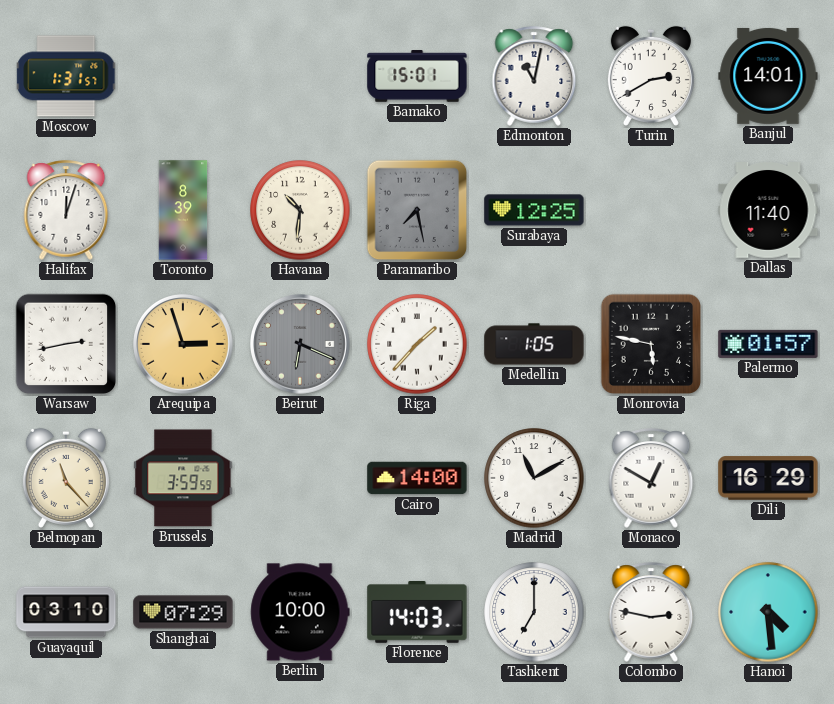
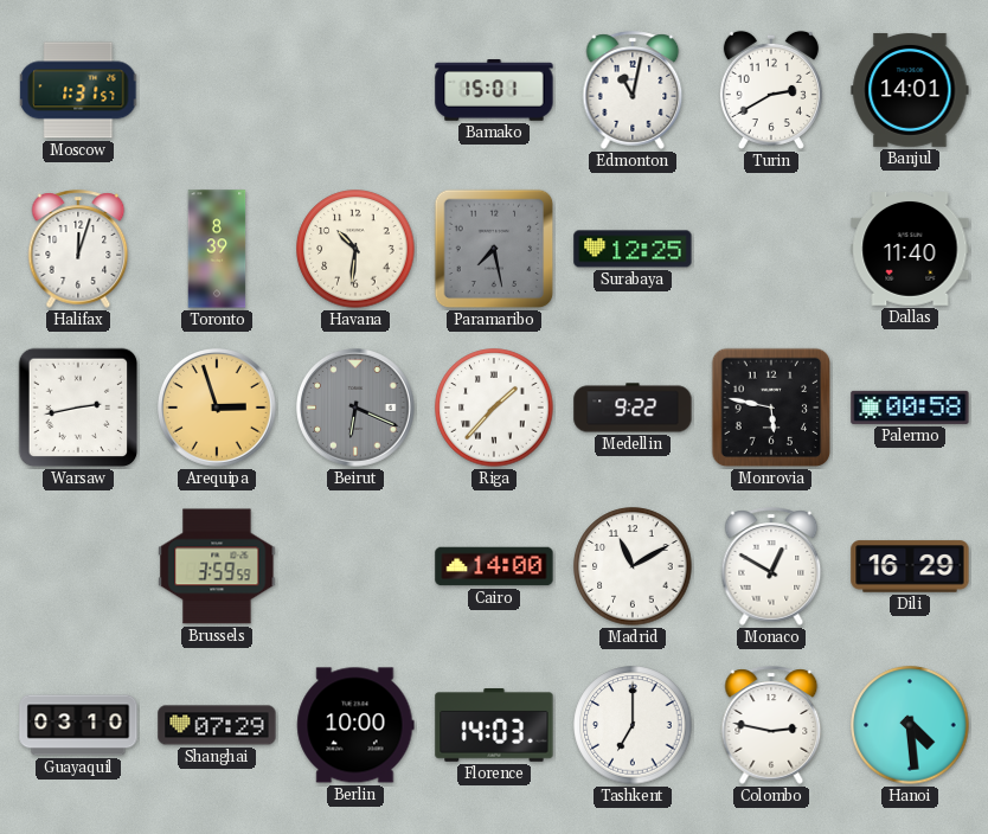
Medellin: 1:05 -> 9:22
Palermo: 01:57 -> 00:58
Belmopan: 11:23 -> none
